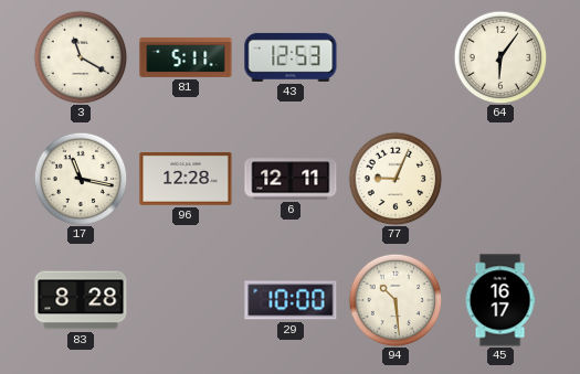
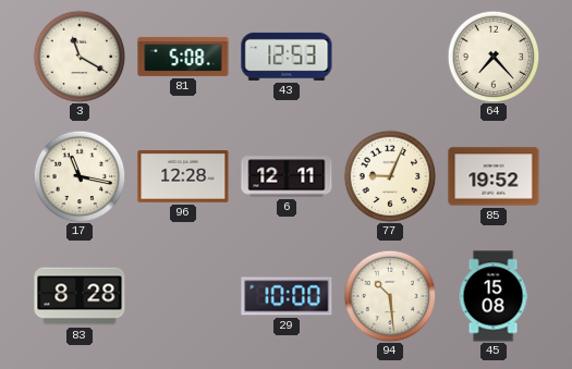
81: 5:11 -> 5:08
64: 6:06 -> 7:23
85: none -> 19:52
45: 16:17 -> 15:08
